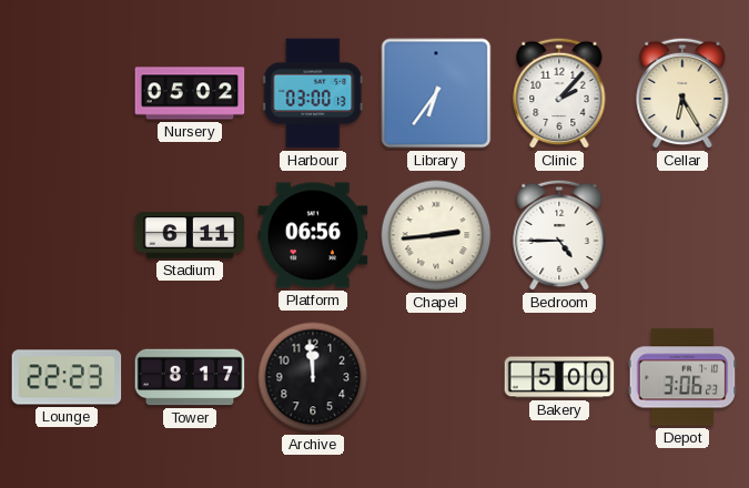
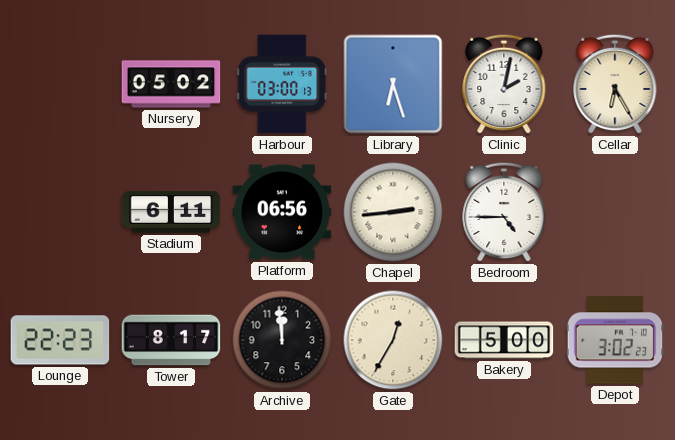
Library: 6:36 -> 6:27
Clinic: 2:07 -> 2:02
Gate: none -> 12:35
Depot: 3:06 -> 3:02
